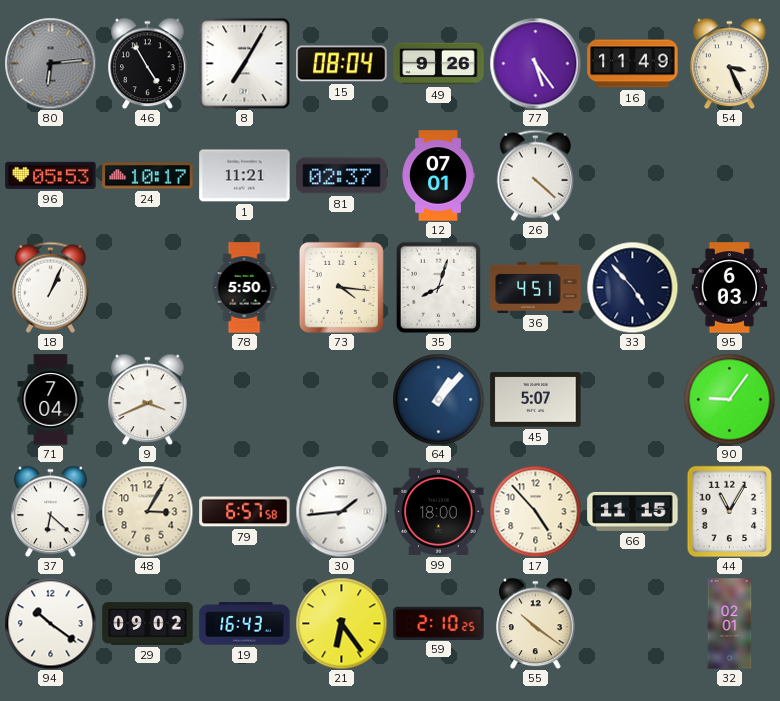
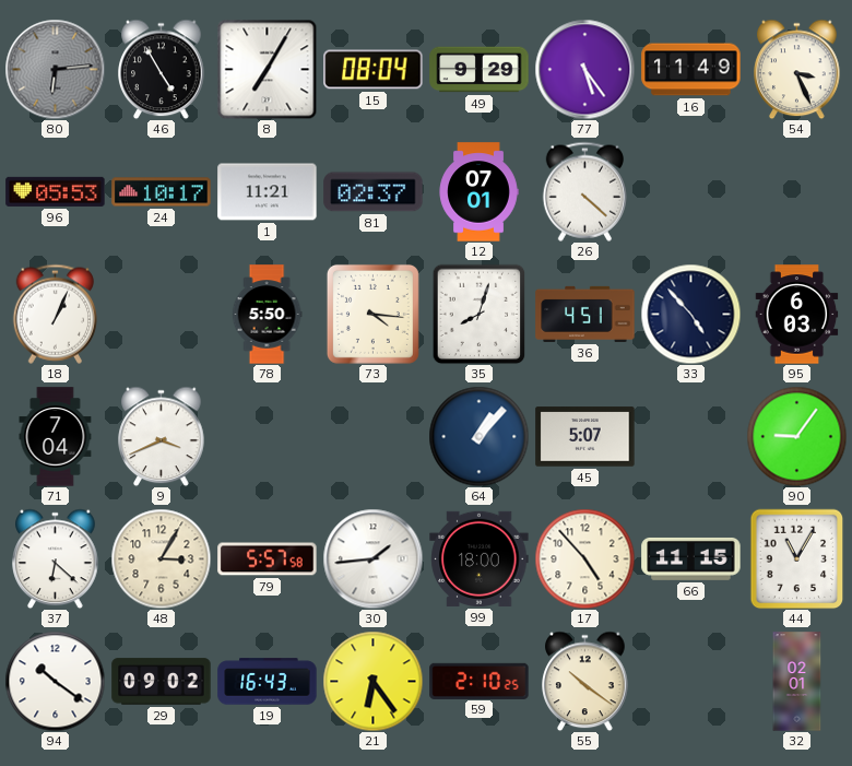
49: 9:26 -> 9:29
79: 6:57 -> 5:57
